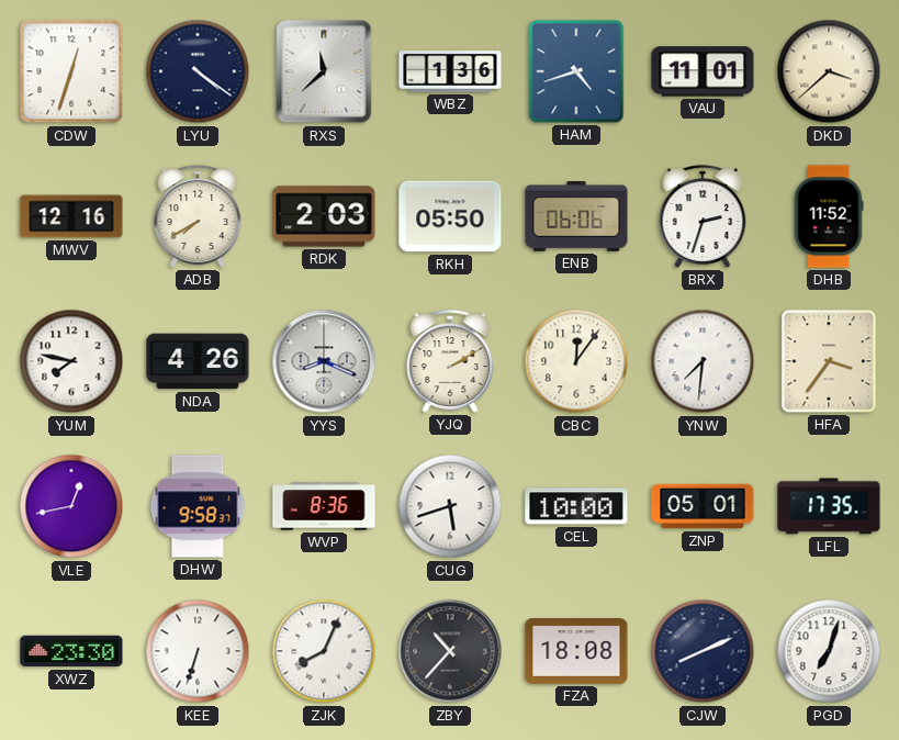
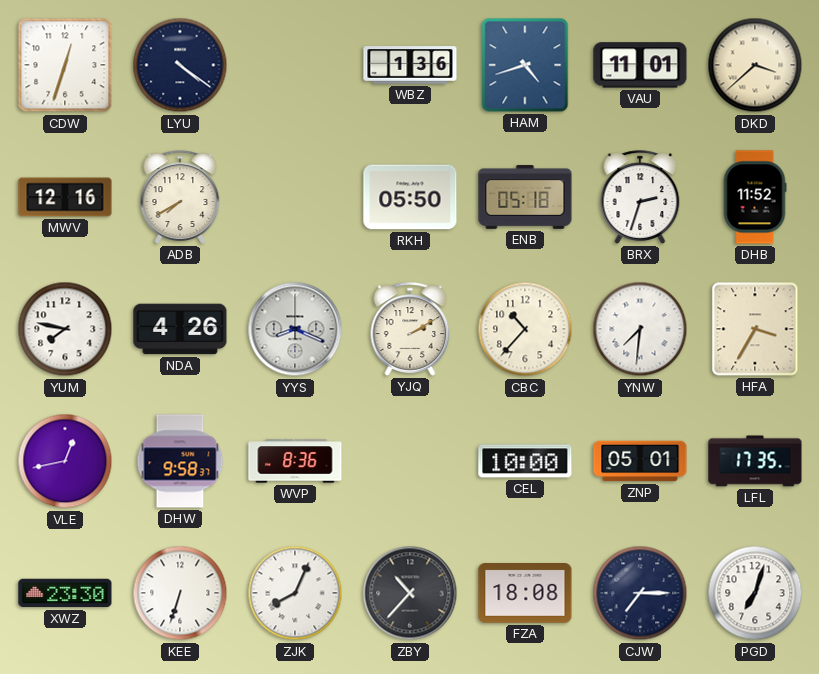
RXS: 11:38 -> none
RDK: 2:03 -> none
ENB: 06:06 -> 05:18
CBC: 12:06 -> 10:37
HFA: 3:36 -> 3:35
CUG: 5:42 -> none
CJW: 8:11 -> 7:15
